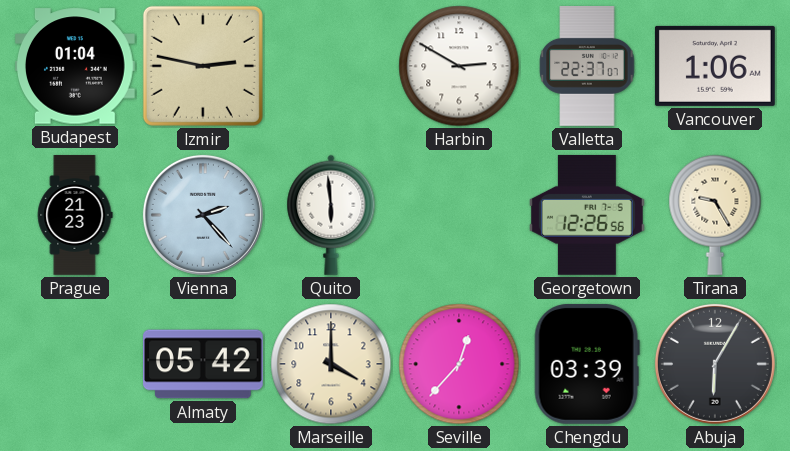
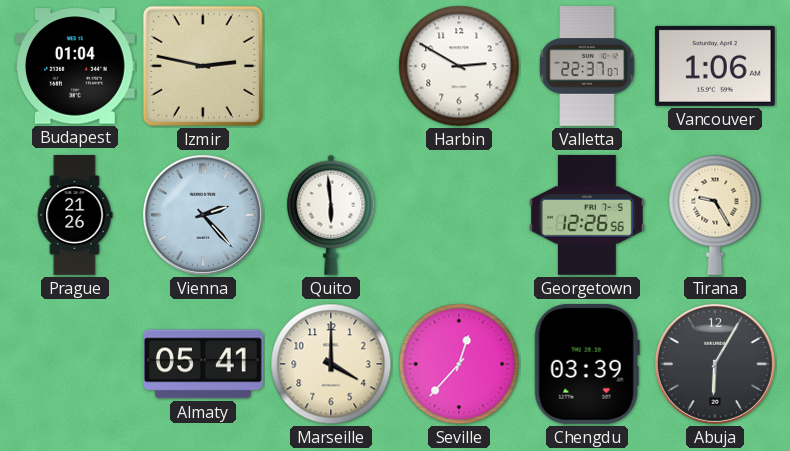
Prague: 21:23 -> 21:26
Almaty: 05:42 -> 05:41
